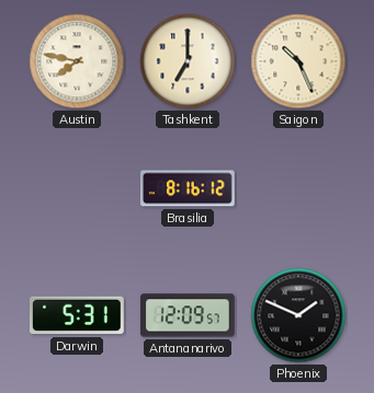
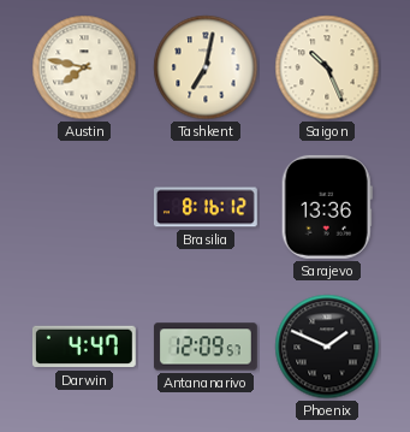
Tashkent: 7:00 -> 7:02
Sarajevo: none -> 13:36
Darwin: 5:31 -> 4:47
